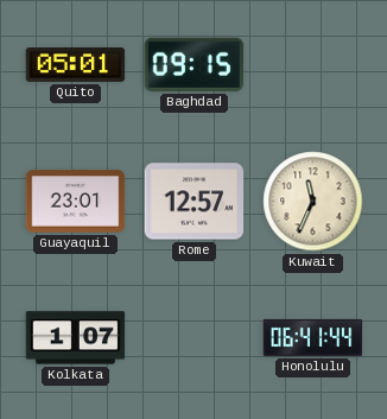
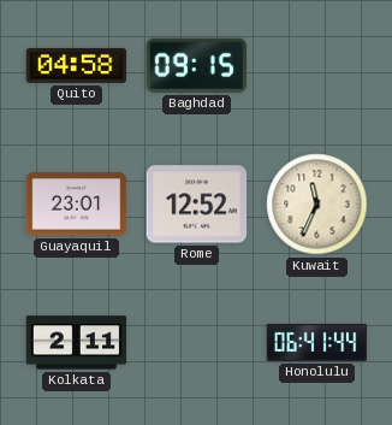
Quito: 05:01 -> 04:58
Rome: 12:57 -> 12:52
Kolkata: 1:07 -> 2:11
